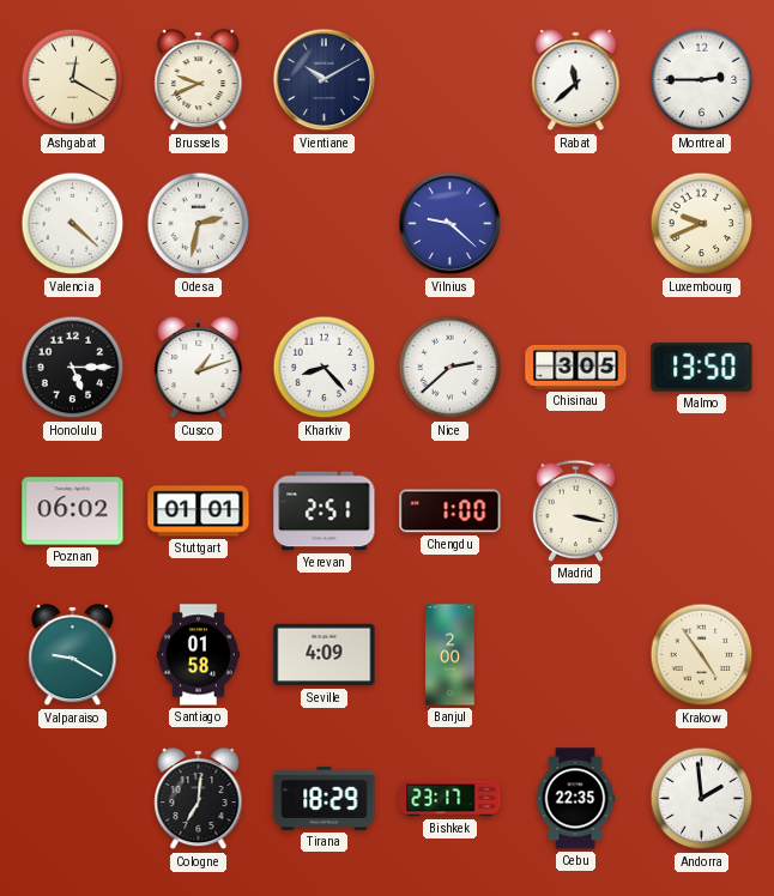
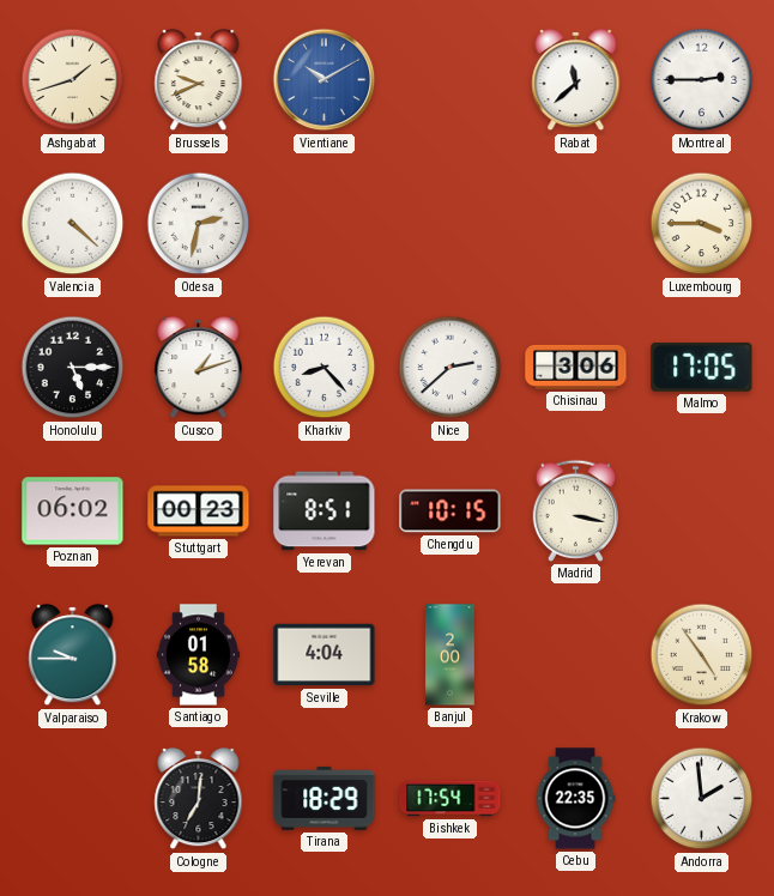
Ashgabat: 12:20 -> 1:42
Vientiane dial: navy -> blue
Vilnius: 9:22 -> none
Luxembourg: 9:41 -> 3:45
Chisinau: 3:05 -> 3:06
Malmo: 13:50 -> 17:05
Stuttgart: 01:01 -> 00:23
Yerevan: 2:51 -> 8:51
Chengdu: 1:00 -> 10:15
Valparaiso: 9:20 -> 9:45
Seville: 4:09 -> 4:04
Bishkek: 23:17 -> 17:54
